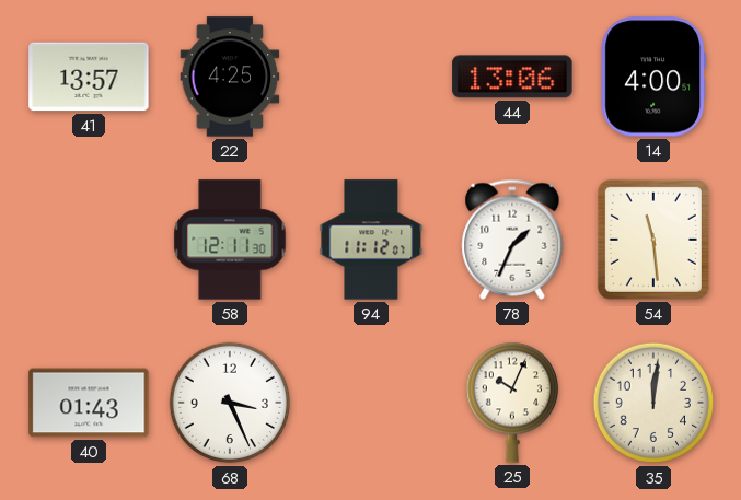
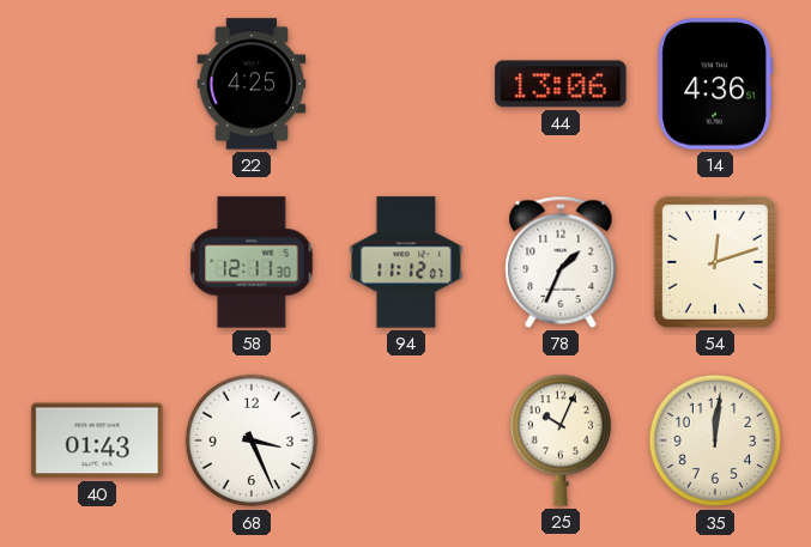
41: 13:57 -> none
14: 4:00 -> 4:36
54: 11:29 -> 12:12
